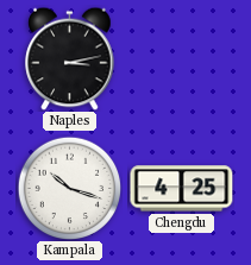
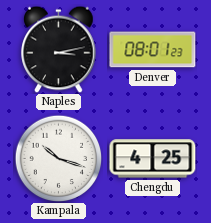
Denver: none -> 08:01
